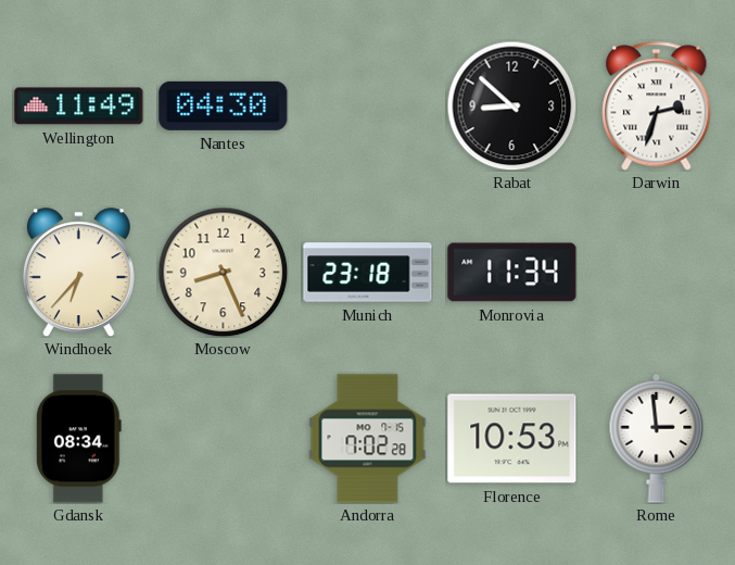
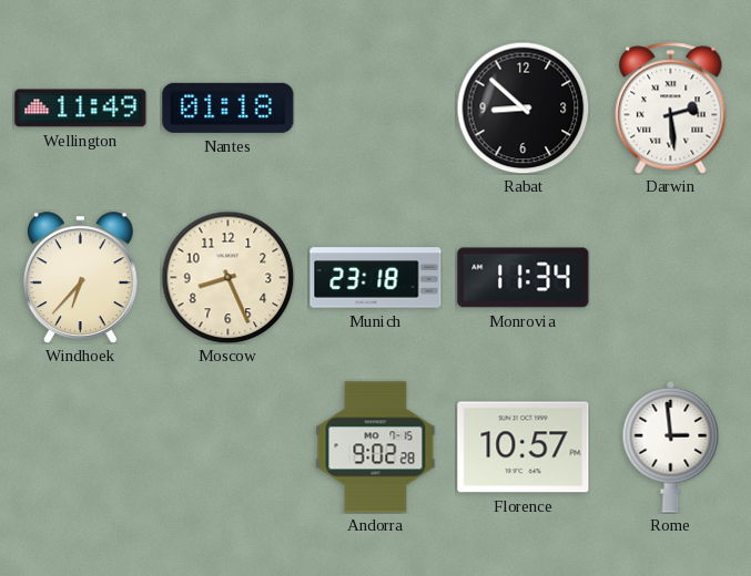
Nantes: 04:30 -> 01:18
Darwin: 2:33 -> 2:29
Gdansk: 08:34 -> none
Andorra: 7:02 -> 9:02
Florence: 10:53 -> 10:57
